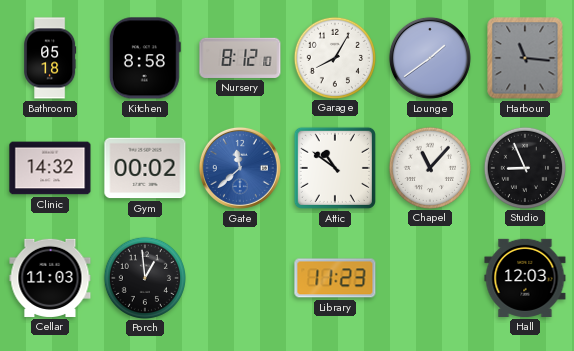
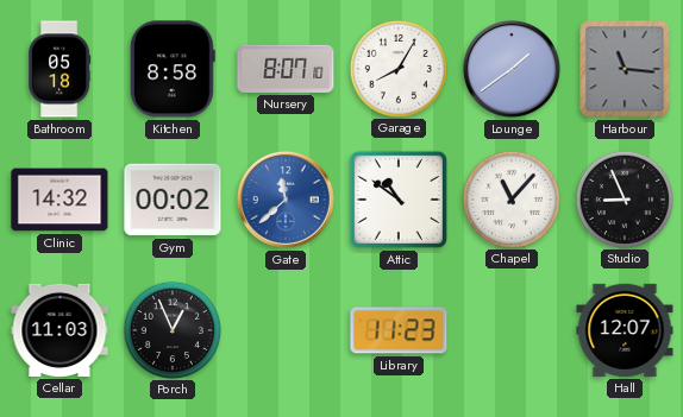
Nursery: 8:12 -> 8:07
Porch: 12:59 -> 12:56
Hall: 12:03 -> 12:07
